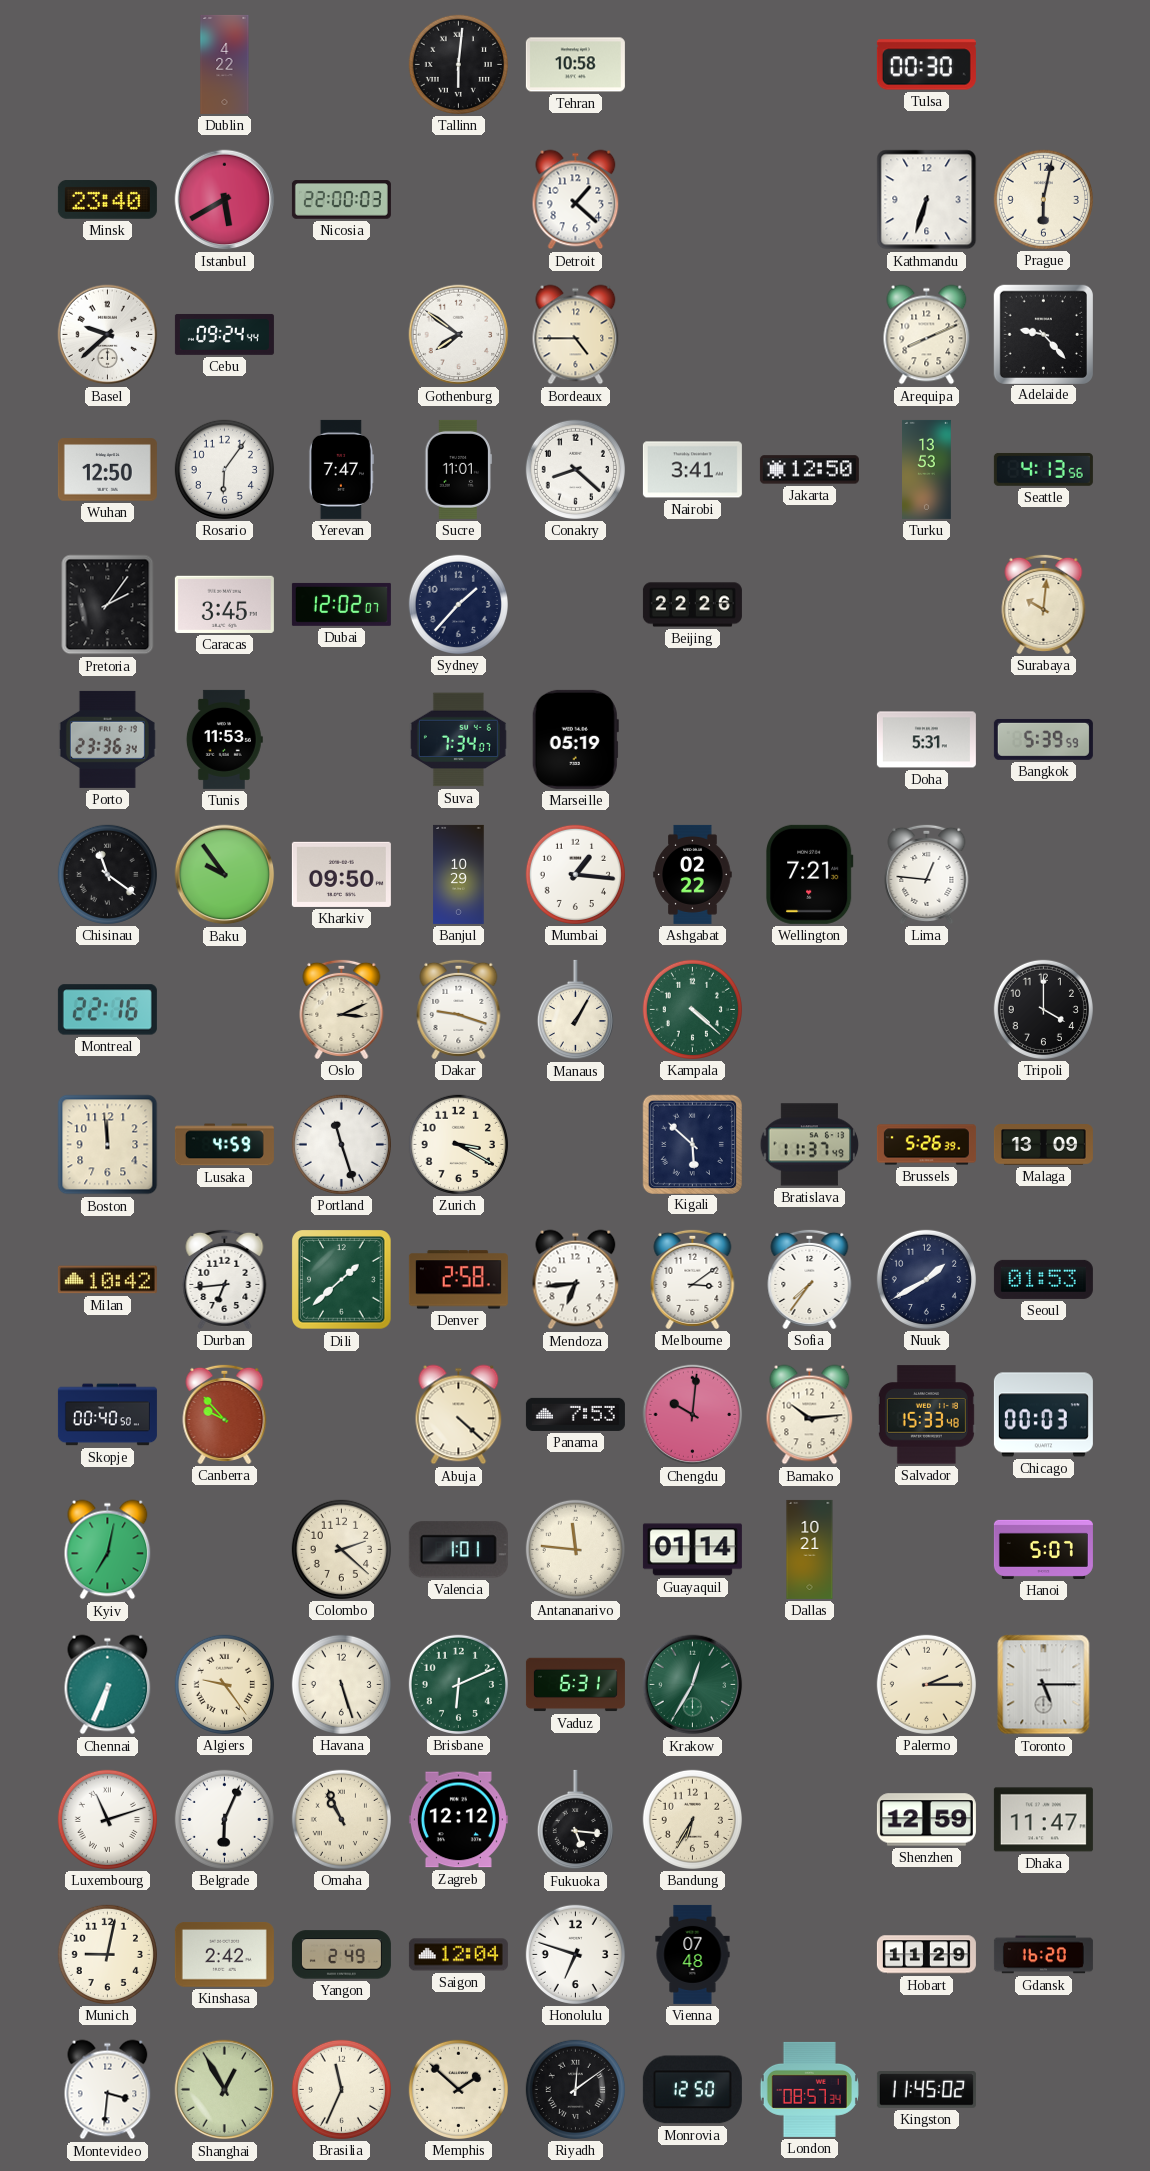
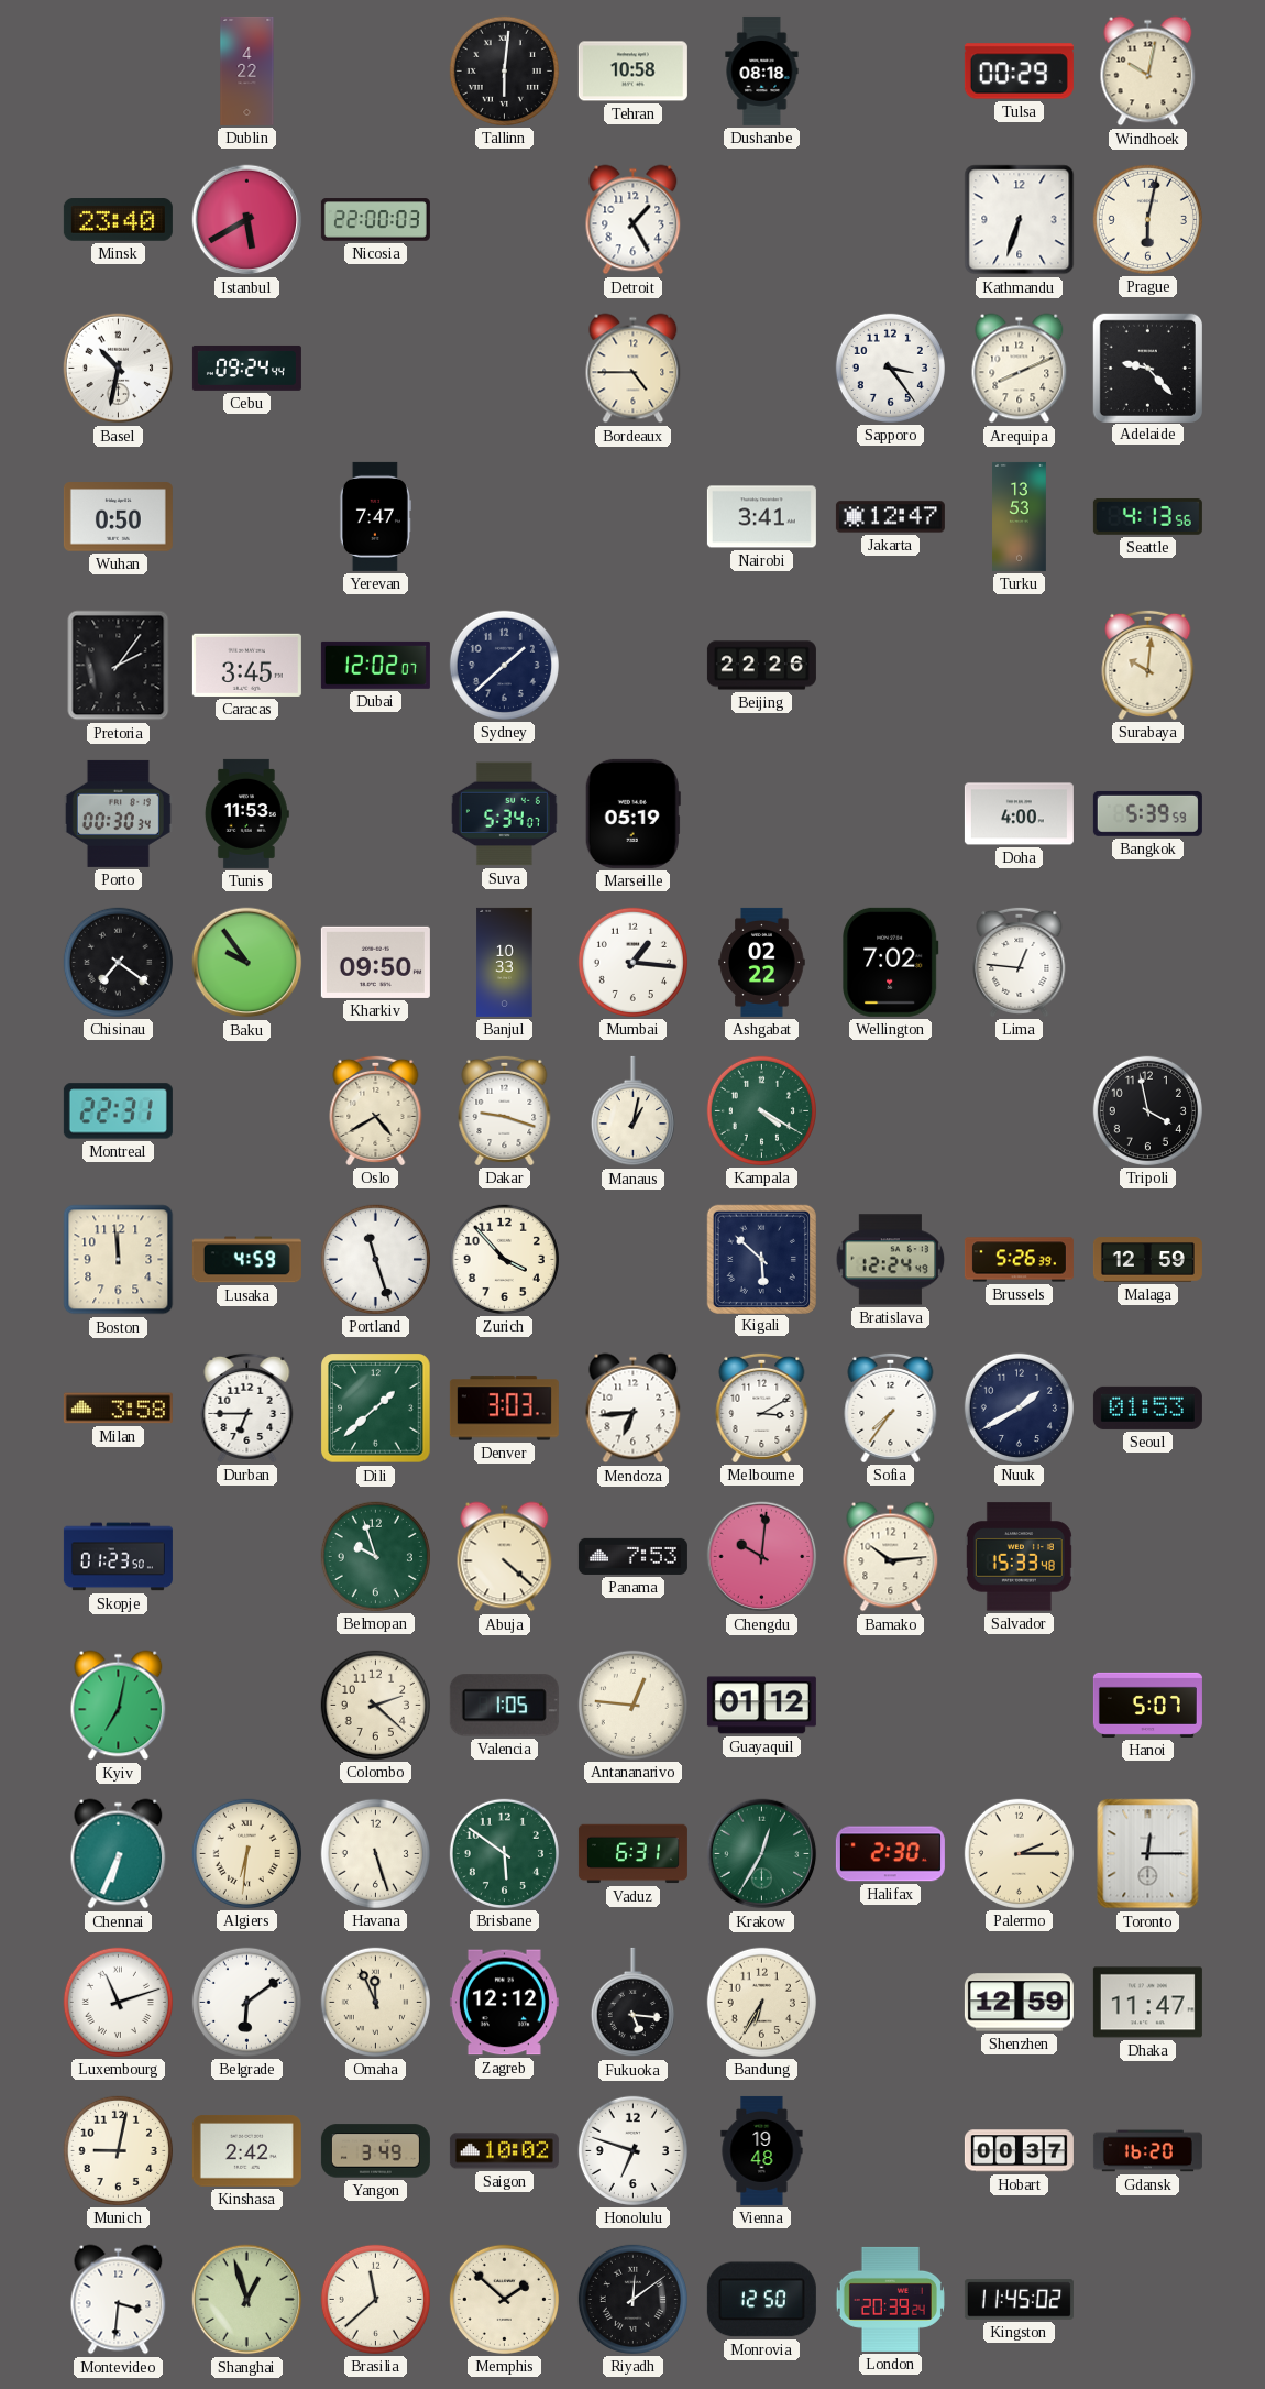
Dushanbe: none -> 08:18
Tulsa: 00:30 -> 00:29
Windhoek: none -> 10:02
Detroit: 1:22 -> 1:25
Basel: 9:38 -> 10:32
Gothenburg: 7:51 -> none
Sapporo: none -> 3:24
Wuhan: 12:50 -> 0:50
Rosario: 6:06 -> none
Sucre: 11:01 -> none
Conakry: 8:22 -> none
Jakarta: 12:50 -> 12:47
Sydney: 1:37 -> 1:38
Porto: 23:36 -> 00:30
Suva: 7:34 -> 5:34
Doha: 5:31 -> 4:00
Chisinau: 11:21 -> 7:21
Banjul: 10:29 -> 10:33
Wellington: 7:21 -> 7:02
Montreal: 22:16 -> 22:31
Oslo: 3:11 -> 4:40
Manaus: 1:05 -> 1:02
Kampala: 4:22 -> 4:20
Tripoli: 4:00 -> 3:58
Zurich: 3:20 -> 3:53
Bratislava: 11:37 -> 12:24
Malaga: 13:09 -> 12:59
Milan: 10:42 -> 3:58
Durban: 6:44 -> 6:45
Denver: 2:58 -> 3:03
Melbourne: 3:09 -> 3:10
Skopje: 00:40 -> 01:23
Canberra: 9:53 -> none
Belmopan: none -> 9:57
Chicago: 00:03 -> none
Valencia: 1:01 -> 1:05
Antananarivo: 11:46 -> 12:46
Guayaquil: 01:14 -> 01:12
Dallas: 10:21 -> none
Algiers: 9:24 -> 6:31
Brisbane: 6:11 -> 5:51
Halifax: none -> 2:30
Toronto: 5:15 -> 12:15
Belgrade: 6:04 -> 6:09
Omaha: 10:56 -> 11:56
Yangon: 2:49 -> 3:49
Saigon: 12:04 -> 10:02
Vienna: 07:48 -> 19:48
Hobart: 11:29 -> 00:37
Shanghai: 12:55 -> 12:57
Brasilia: 11:34 -> 11:38
London: 08:57 -> 20:39
